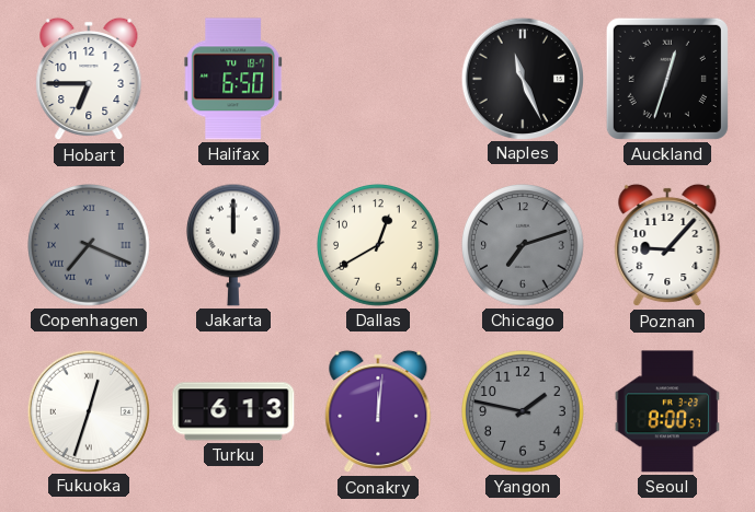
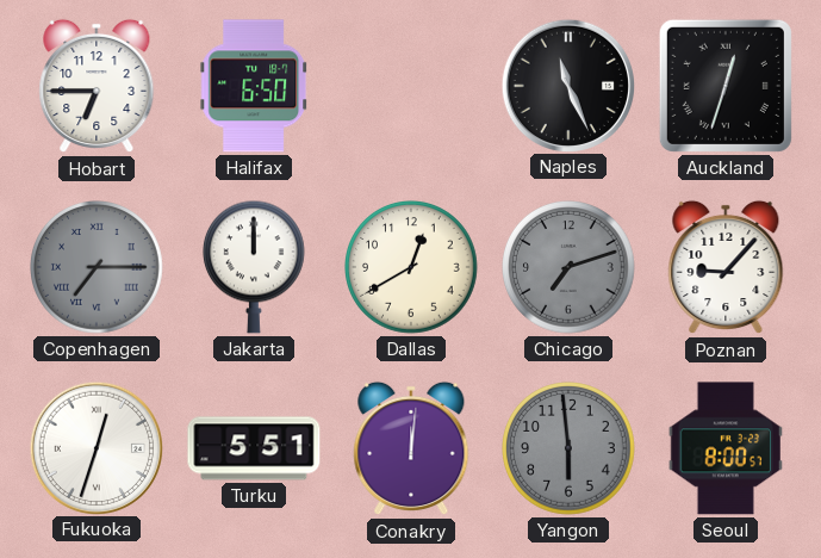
Copenhagen: 7:19 -> 7:15
Turku: 6:13 -> 5:51
Yangon: 1:47 -> 5:59
